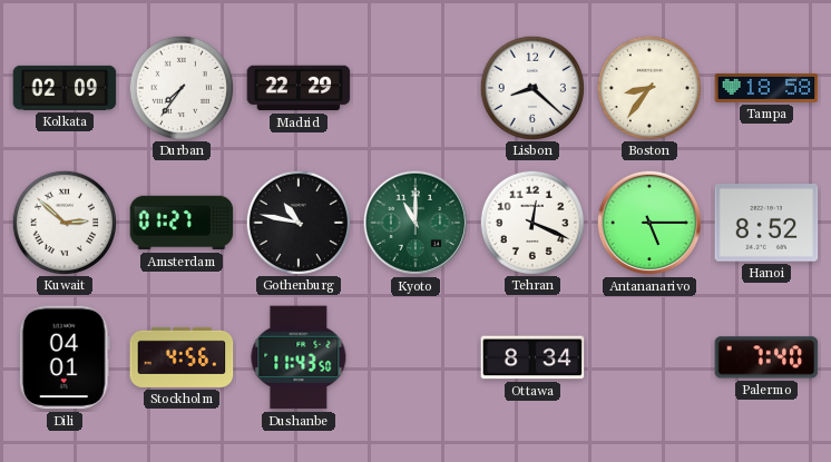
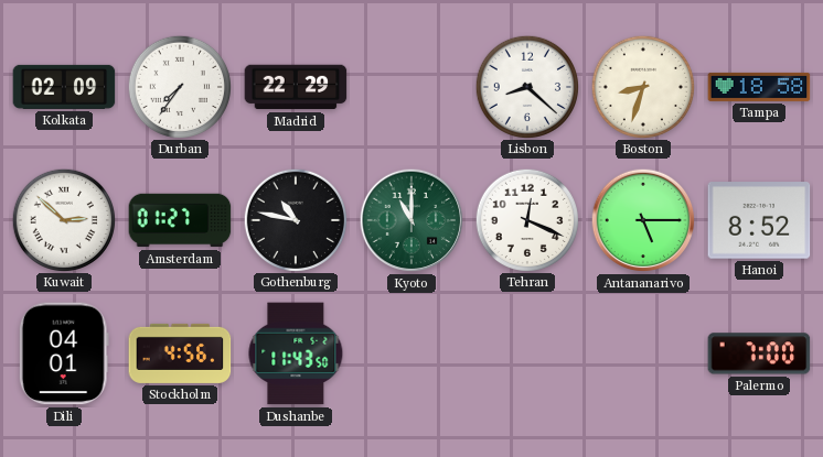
Boston: 8:36 -> 8:33
Ottawa: 8:34 -> none
Palermo: 7:40 -> 7:00
